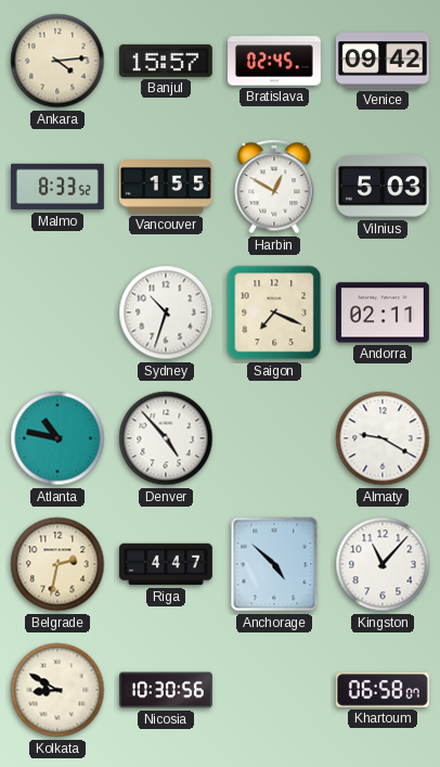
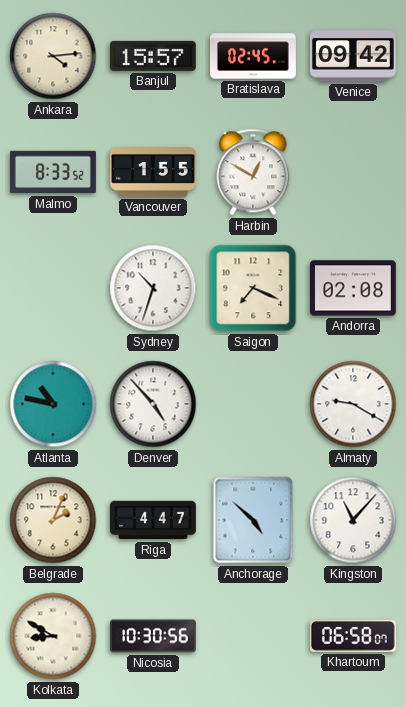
Vilnius: 5:03 -> none
Andorra: 02:11 -> 02:08
Belgrade: 2:32 -> 2:04
